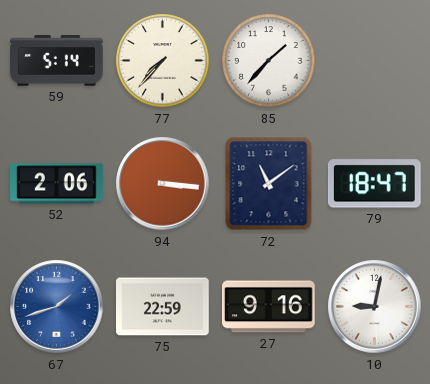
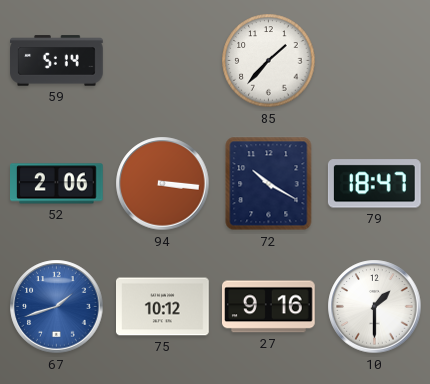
77: 7:37 -> none
72: 11:09 -> 10:20
75: 22:59 -> 10:12
10: 9:02 -> 1:30
